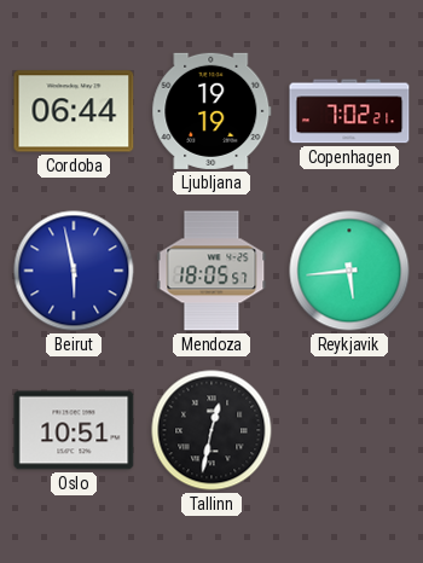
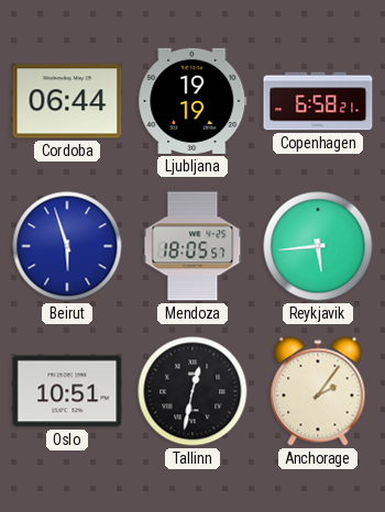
Copenhagen: 7:02 -> 6:58
Beirut: 5:58 -> 5:57
Anchorage: none -> 2:06
